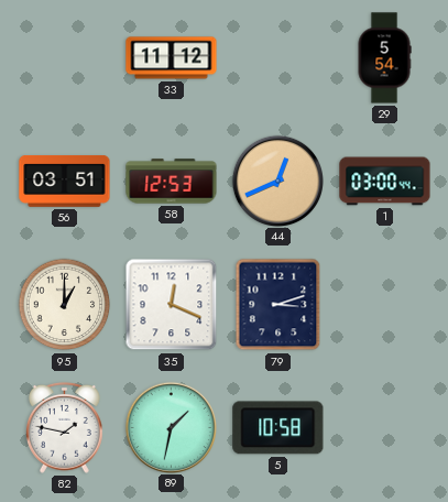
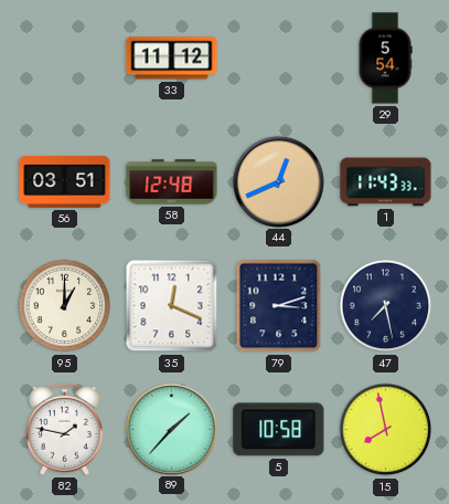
58: 12:53 -> 12:48
1: 03:00 -> 11:43
47: none -> 7:28
89: 1:32 -> 1:37
15: none -> 7:58
